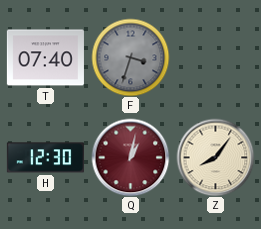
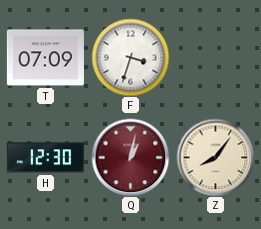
T: 07:40 -> 07:09
F dial: grey -> white
